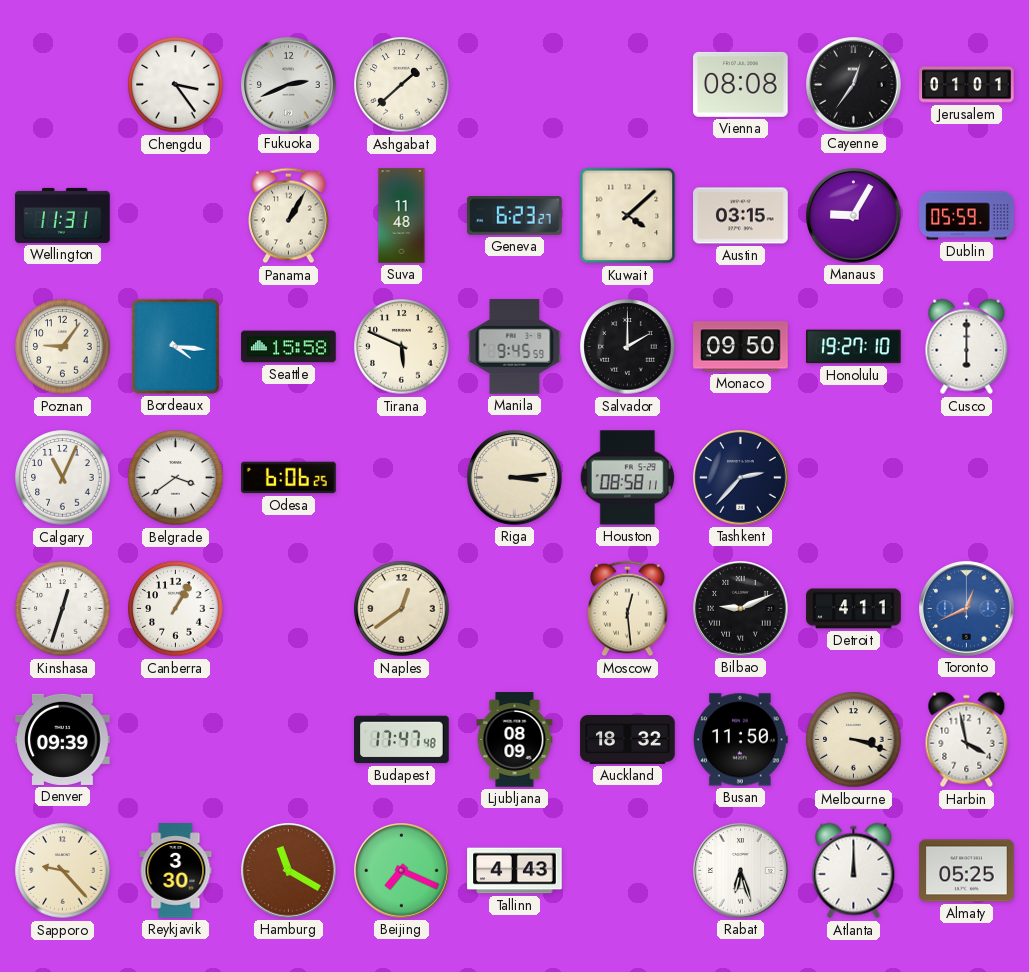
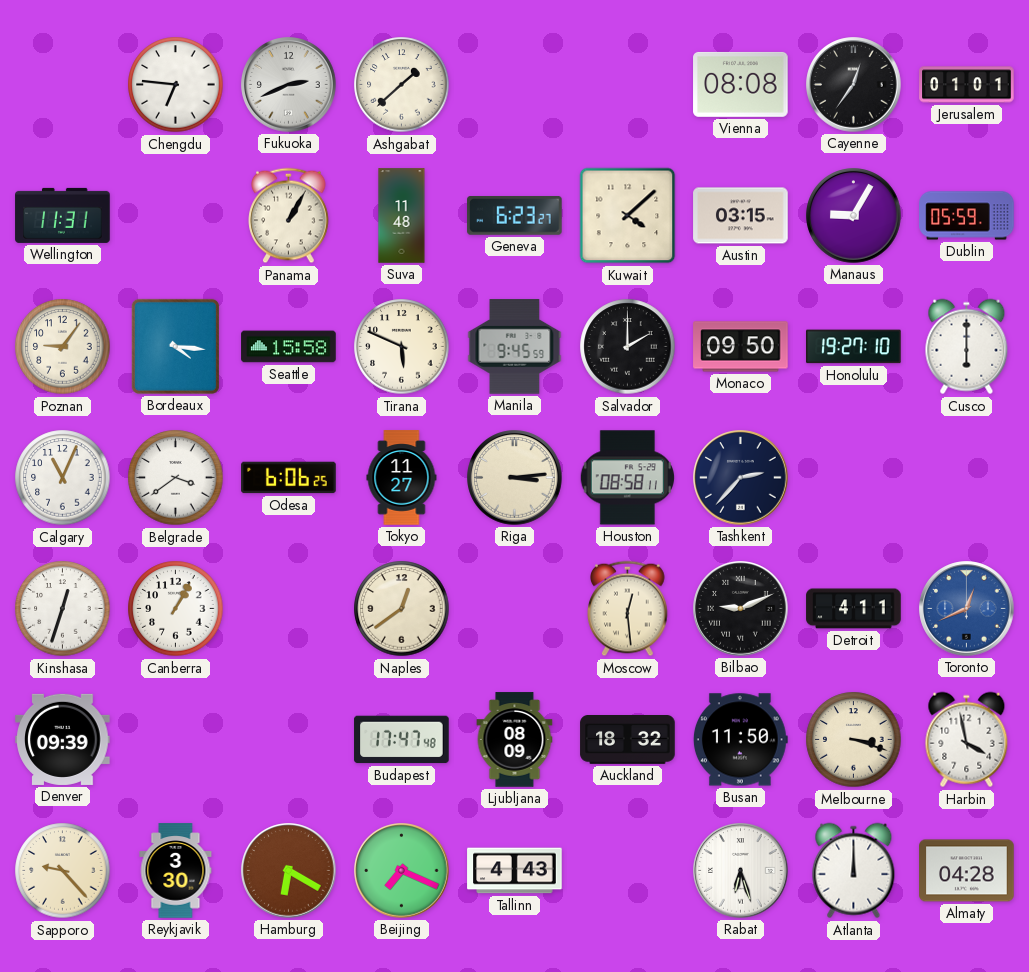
Chengdu: 3:24 -> 6:46
Tokyo: none -> 11:27
Hamburg: 11:20 -> 6:20
Almaty: 05:25 -> 04:28
